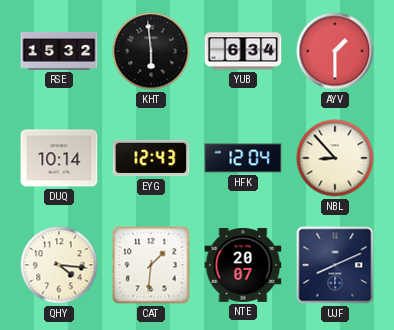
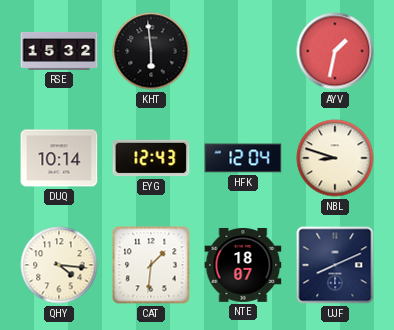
YUB: 6:34 -> none
AYV: 1:30 -> 1:32
NBL: 8:53 -> 8:48
NTE: 20:07 -> 18:07
